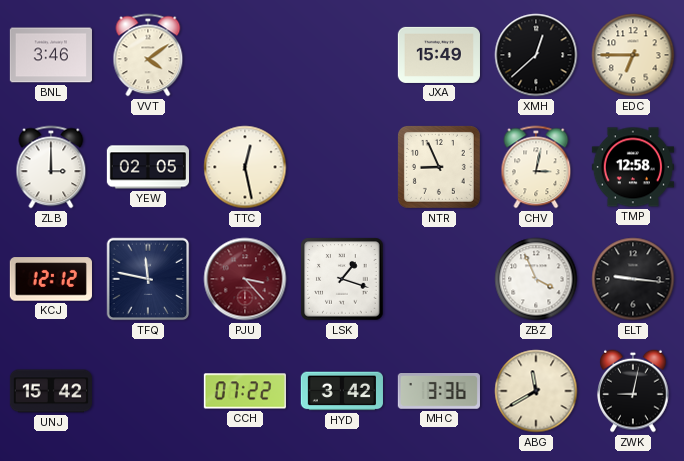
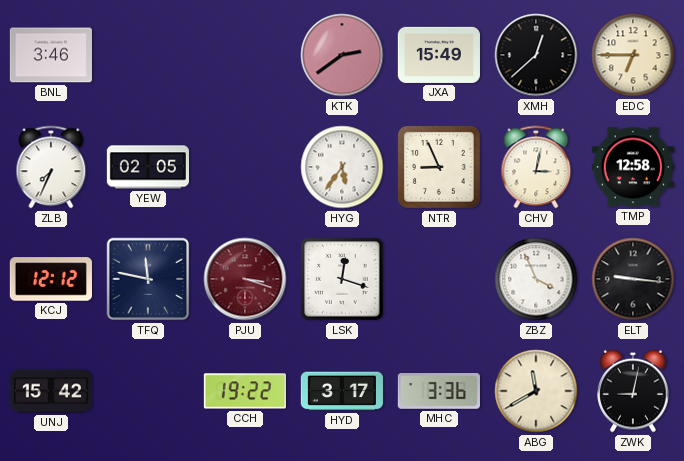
VVT: 4:09 -> none
KTK: none -> 2:39
ZLB: 3:00 -> 7:34
TTC: 12:28 -> none
HYG: none -> 5:36
PJU: 3:23 -> 3:18
LSK: 1:18 -> 12:18
CCH: 07:22 -> 19:22
HYD: 3:42 -> 3:17
